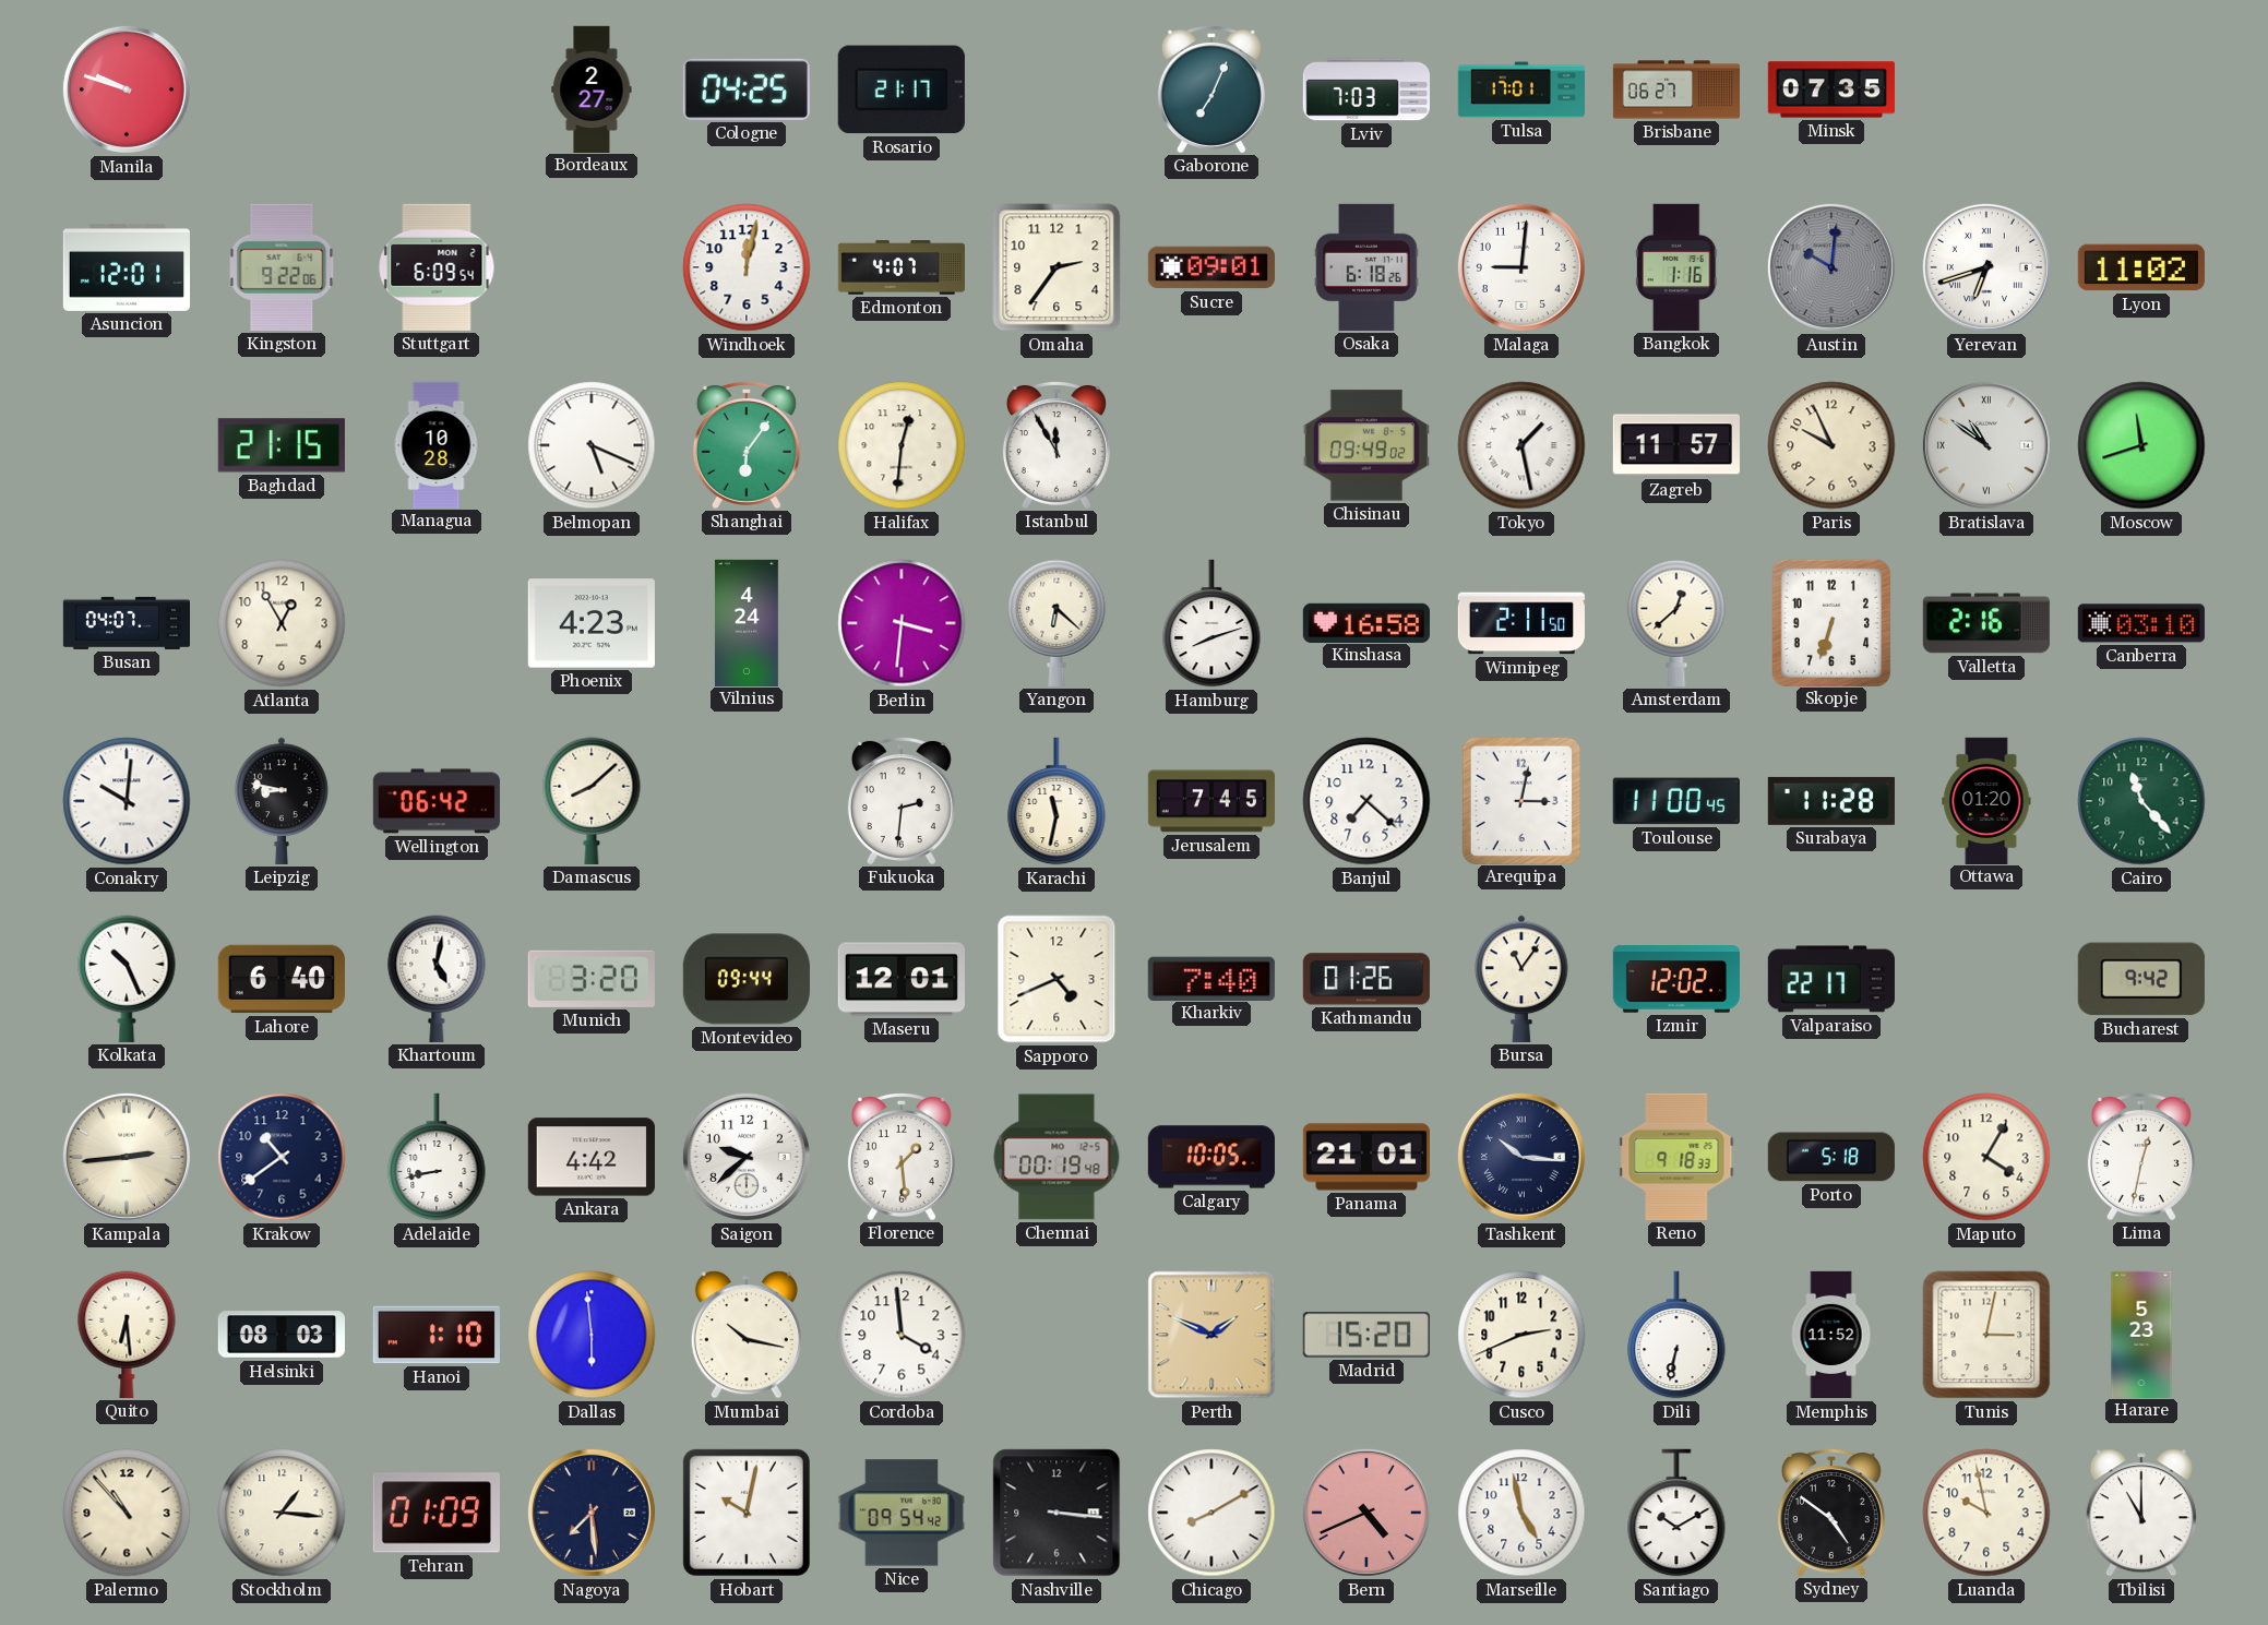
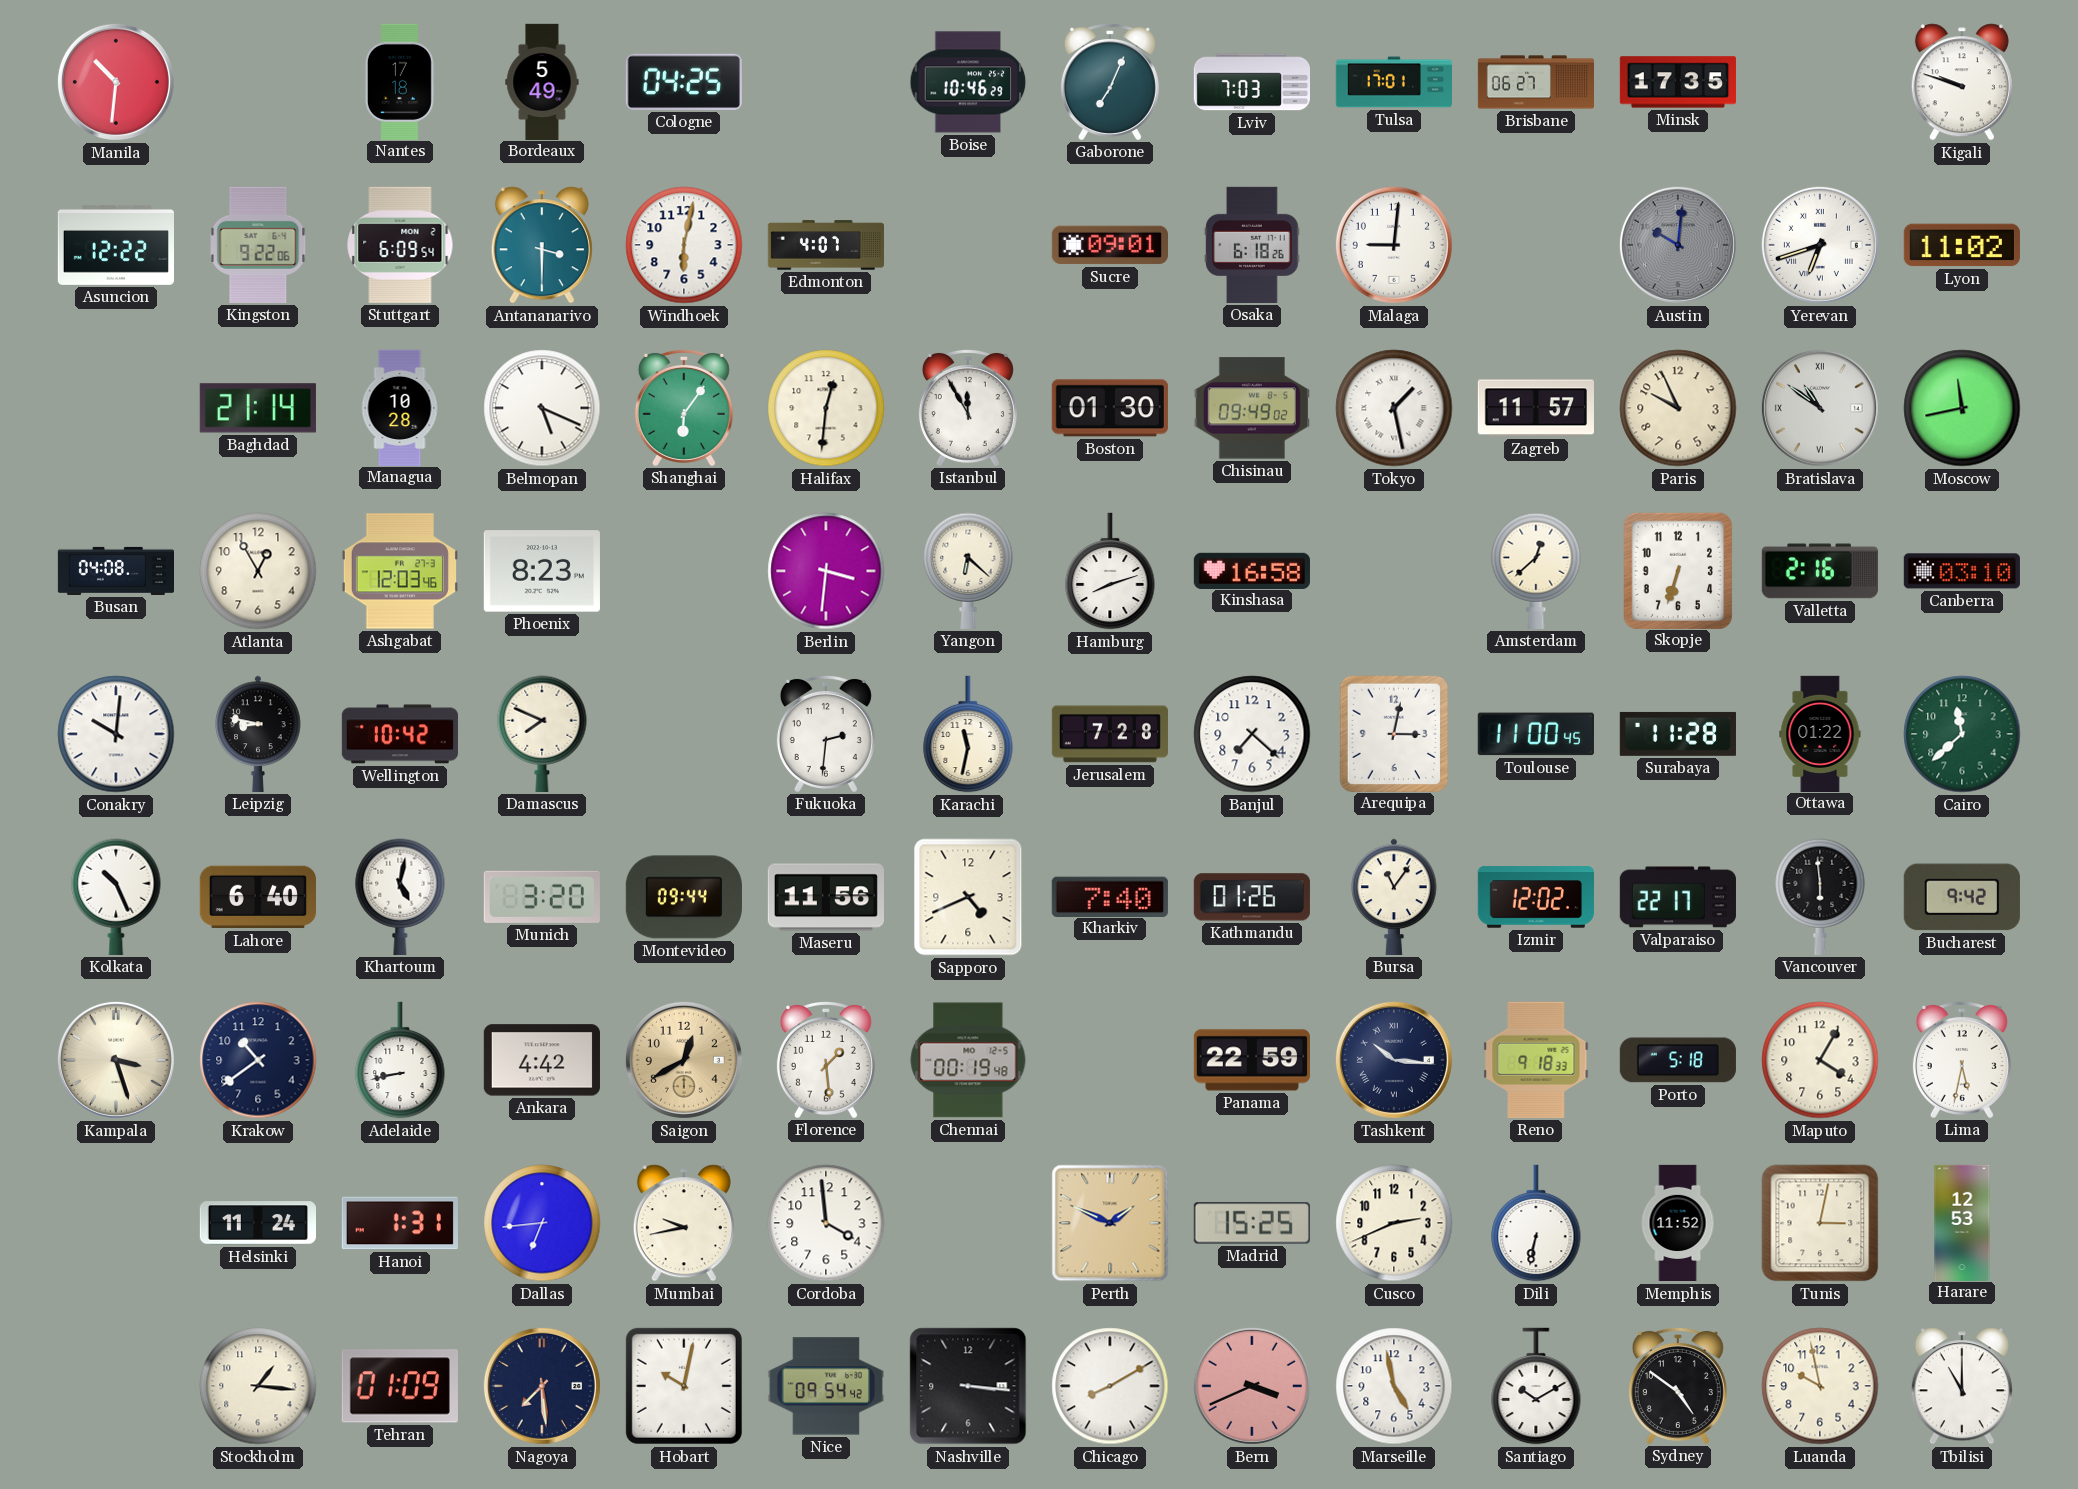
Manila: 9:48 -> 10:31
Nantes: none -> 17:18
Bordeaux: 2:27 -> 5:49
Rosario: 21:17 -> none
Boise: none -> 10:46
Minsk: 07:35 -> 17:35
Kigali: none -> 9:48
Asuncion: 12:01 -> 12:22
Antananarivo: none -> 3:30
Windhoek: 12:02 -> 6:02
Omaha: 2:36 -> none
Bangkok: 1:16 -> none
Baghdad: 21:15 -> 21:14
Boston: none -> 01:30
Moscow: 11:42 -> 11:43
Busan: 04:07 -> 04:08
Ashgabat: none -> 12:03
Phoenix: 4:23 -> 8:23
Vilnius: 4:24 -> none
Winnipeg: 2:11 -> none
Wellington: 06:42 -> 10:42
Damascus: 8:08 -> 7:49
Jerusalem: 7:45 -> 7:28
Ottawa: 01:20 -> 01:22
Cairo: 11:23 -> 11:38
Maseru: 12:01 -> 11:56
Vancouver: none -> 5:59
Kampala: 2:44 -> 3:27
Saigon: 9:38 -> 12:40
Saigon dial: white -> champagne
Calgary: 10:05 -> none
Panama: 21:01 -> 22:59
Lima: 12:32 -> 5:32
Quito: 6:29 -> none
Helsinki: 08:03 -> 11:24
Hanoi: 1:10 -> 1:31
Dallas: 5:59 -> 6:44
Mumbai: 10:17 -> 9:43
Madrid: 15:20 -> 15:25
Harare: 5:23 -> 12:53
Palermo: 10:53 -> none
Bern: 4:41 -> 3:41
